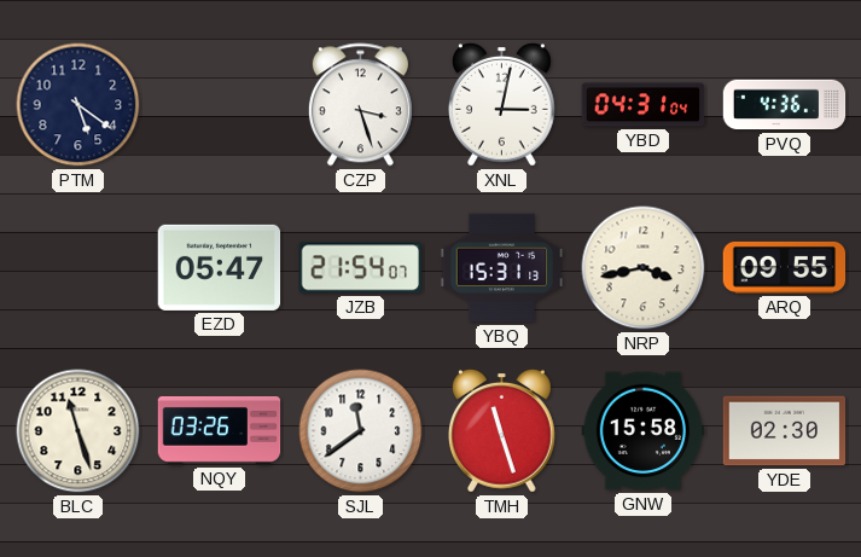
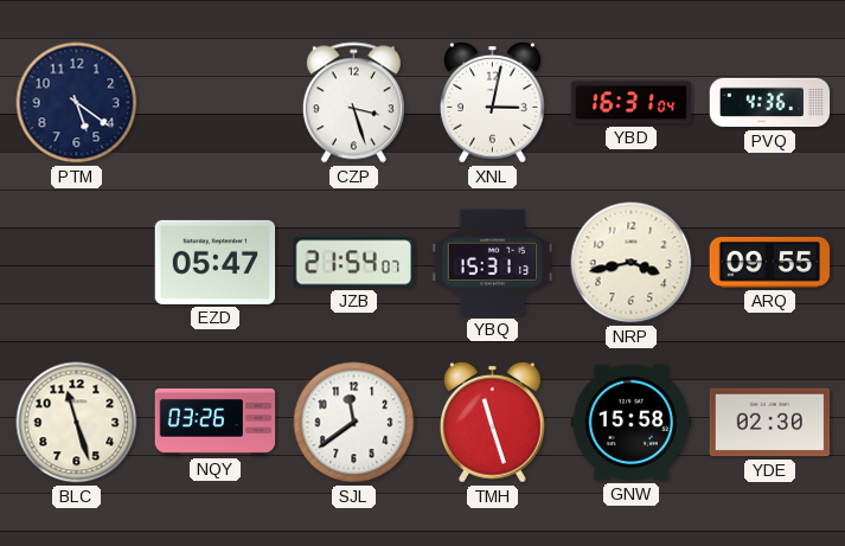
YBD: 04:31 -> 16:31
